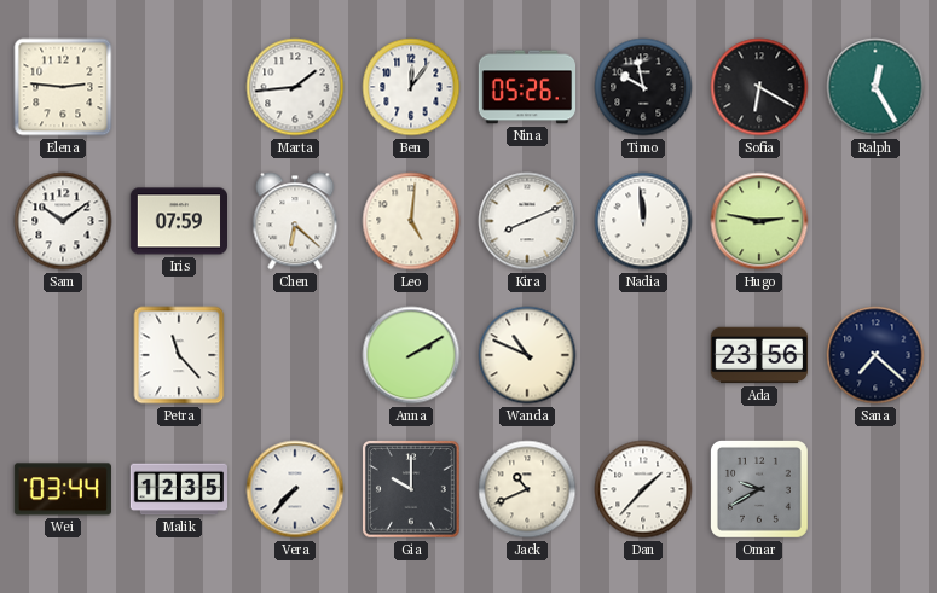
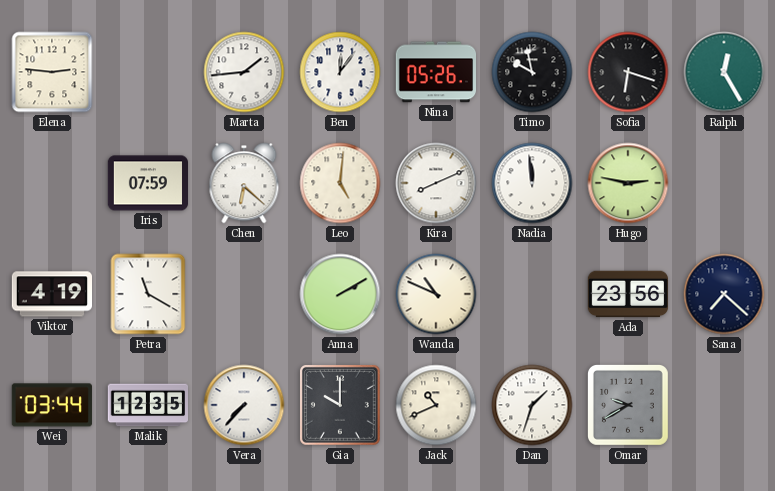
Sofia: 6:20 -> 6:18
Sam: 10:09 -> none
Viktor: none -> 4:19
Petra: 11:23 -> 11:20
Dan: 1:37 -> 1:33
